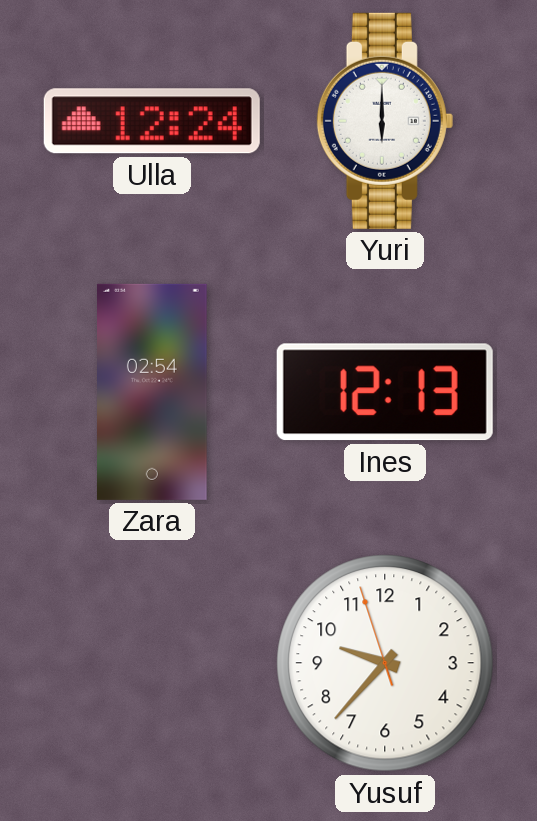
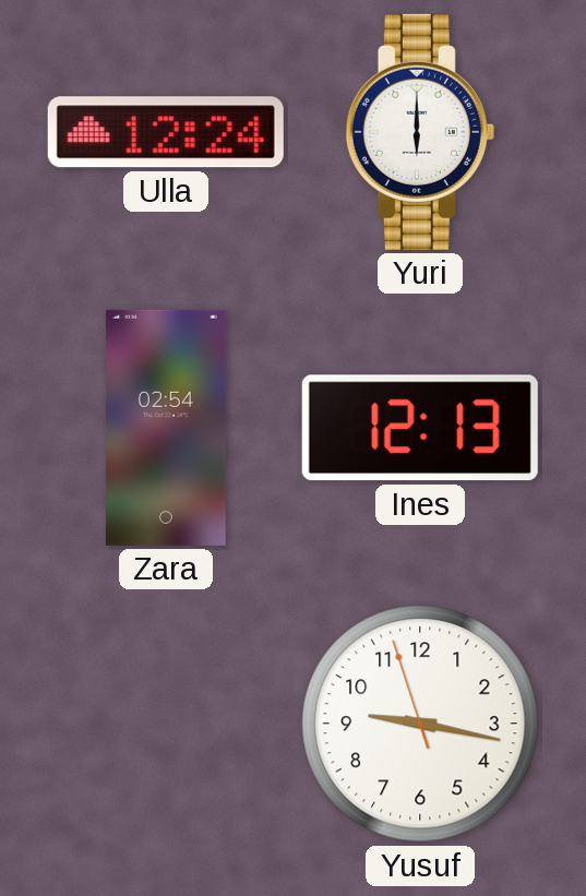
Yusuf: 9:36 -> 9:16
